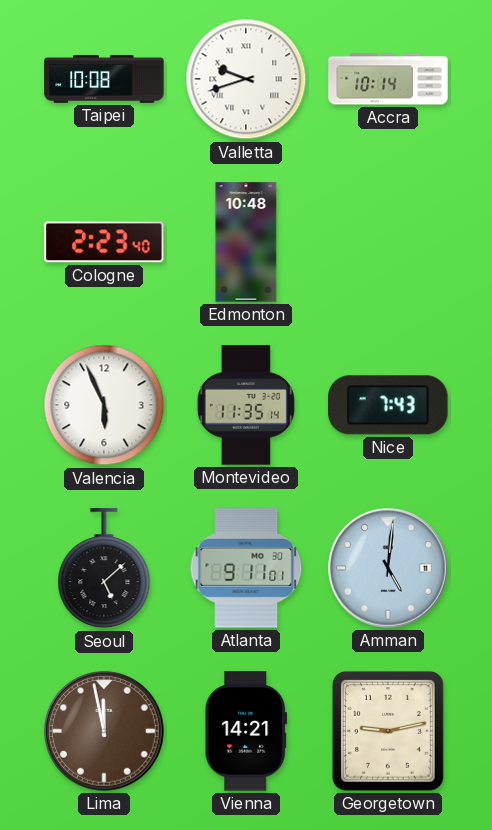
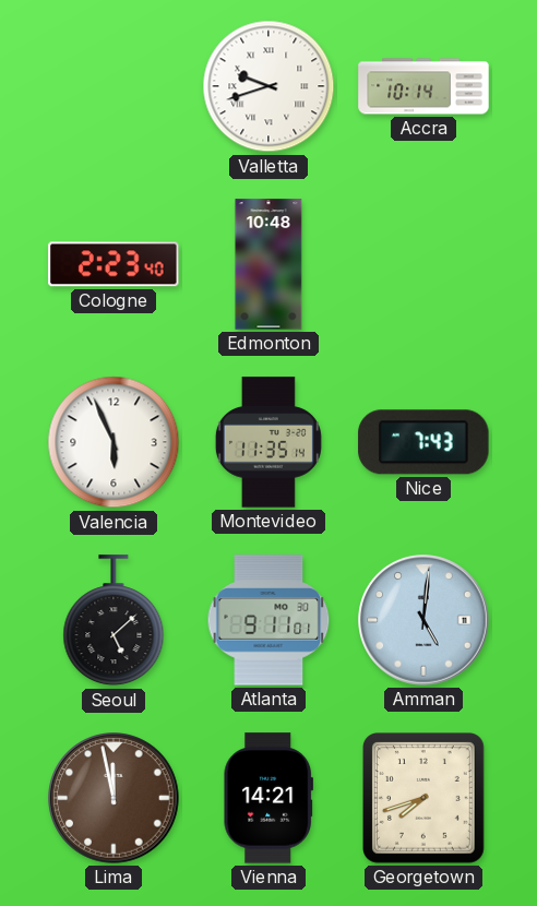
Taipei: 10:08 -> none
Georgetown: 9:13 -> 7:42
